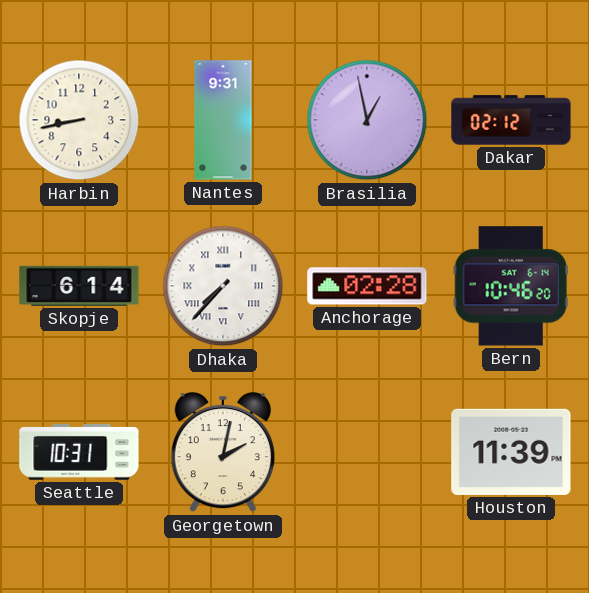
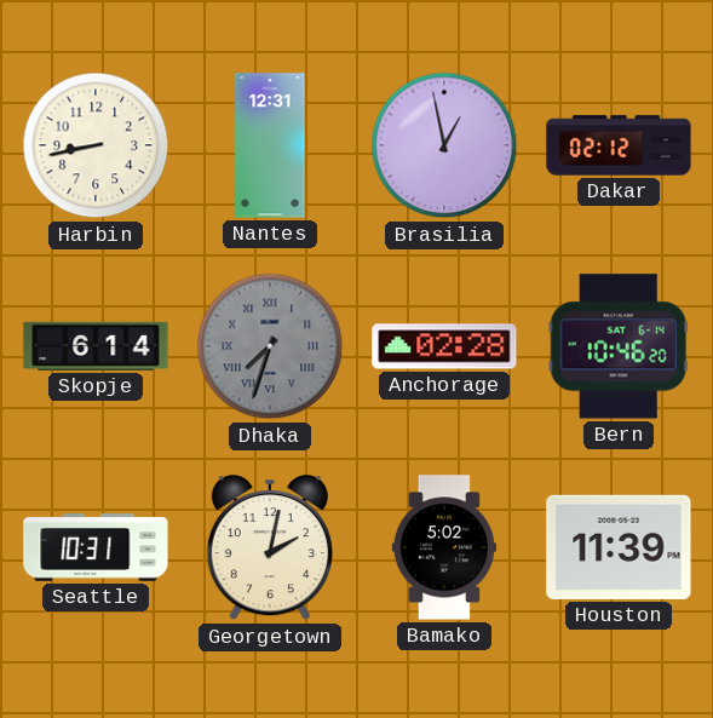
Nantes: 9:31 -> 12:31
Dhaka: 7:37 -> 7:33
Dhaka dial: white -> grey
Bamako: none -> 5:02
